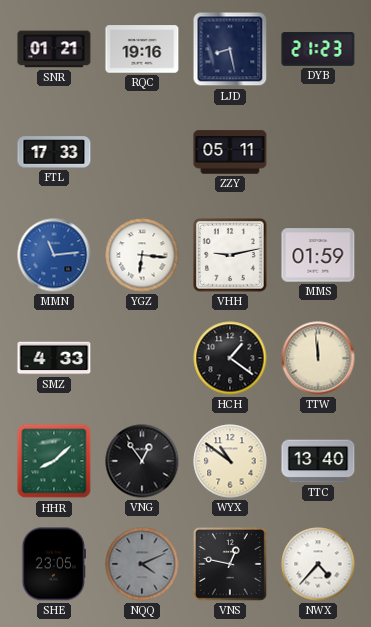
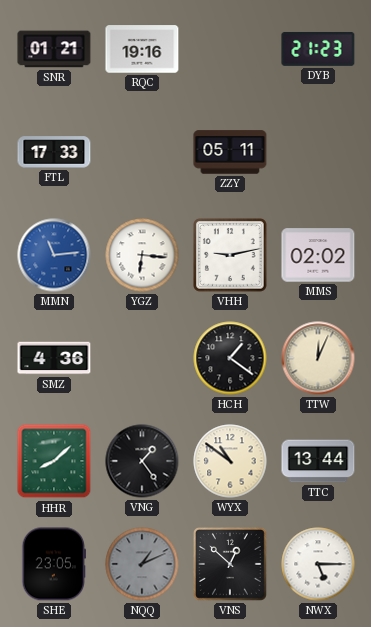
LJD: 8:28 -> none
MMS: 01:59 -> 02:02
SMZ: 4:33 -> 4:36
TTW: 11:59 -> 12:04
VNG: 12:54 -> 1:24
TTC: 13:40 -> 13:44
NQQ: 4:11 -> 1:11
VNS: 12:47 -> 12:52
NWX: 4:37 -> 5:15
